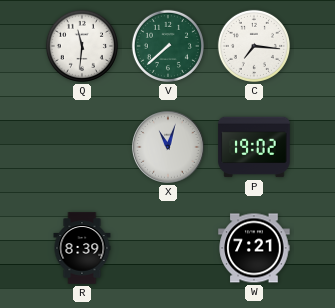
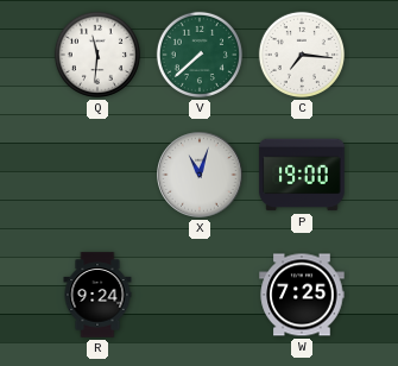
P: 19:02 -> 19:00
R: 8:39 -> 9:24
W: 7:21 -> 7:25
